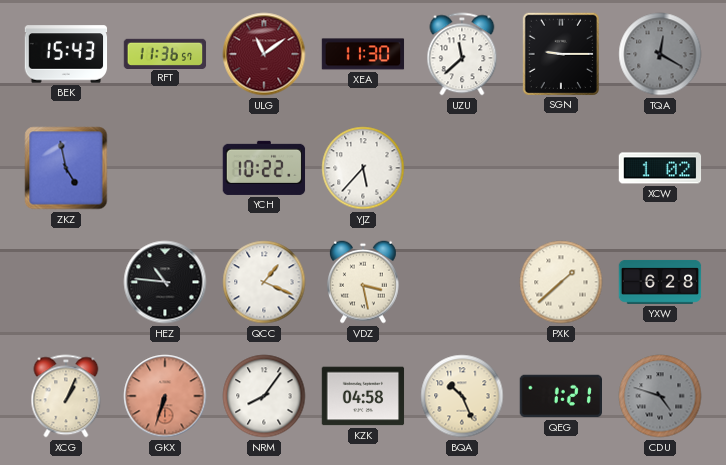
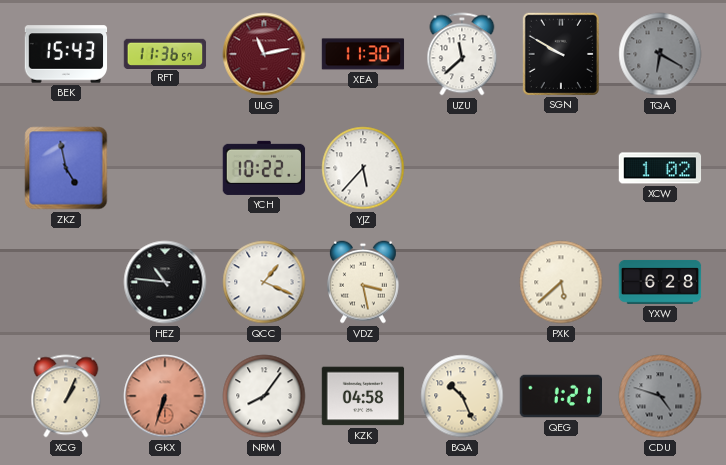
ULG: 11:09 -> 11:13
SGN: 9:15 -> 9:50
TQA: 12:20 -> 6:20
PXK: 1:38 -> 5:38
